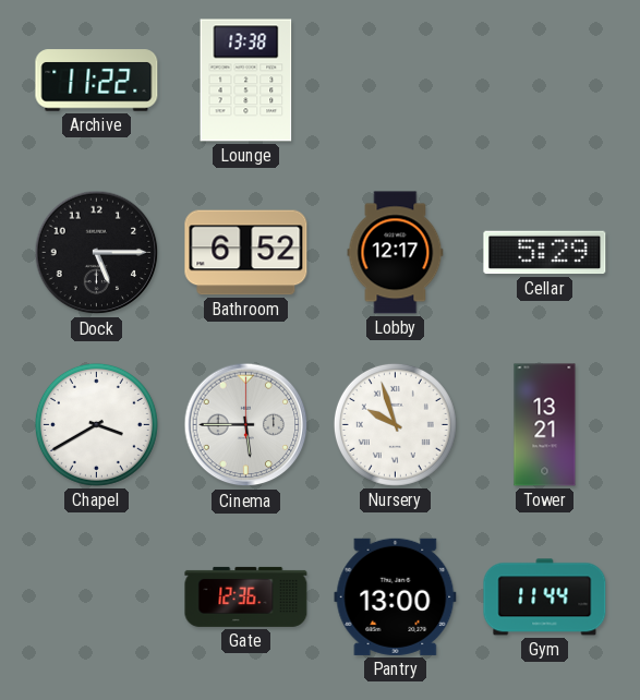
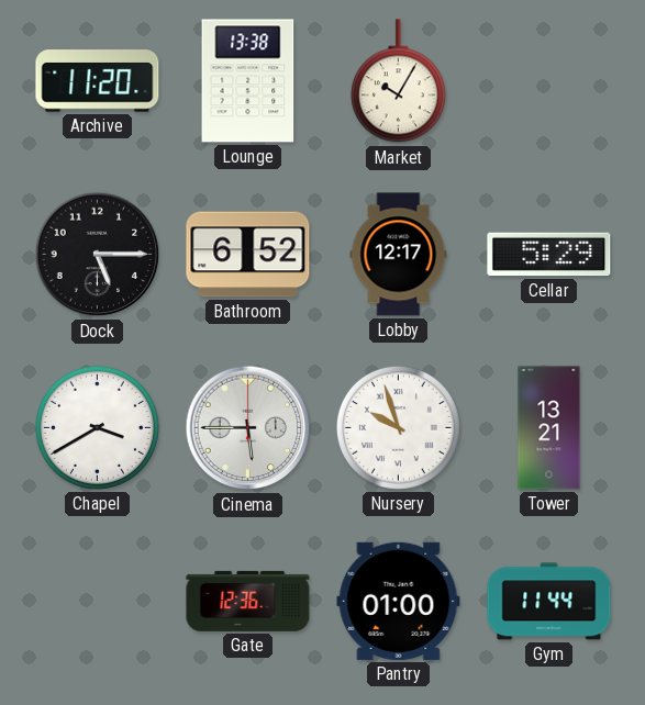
Archive: 11:22 -> 11:20
Market: none -> 10:05
Pantry: 13:00 -> 01:00
